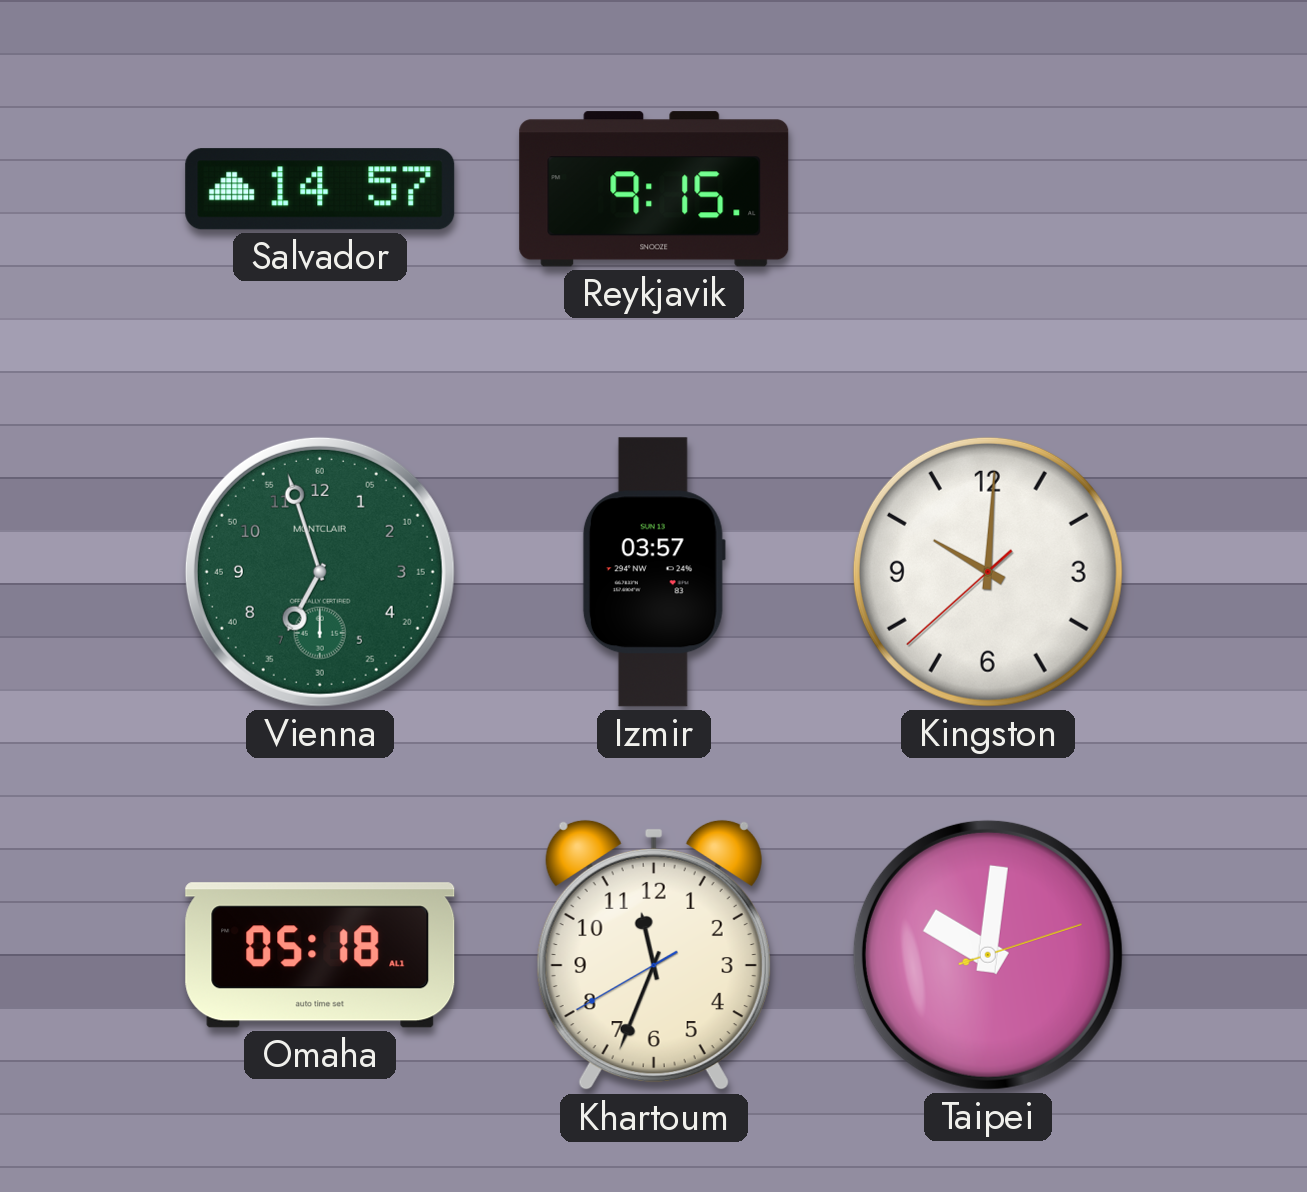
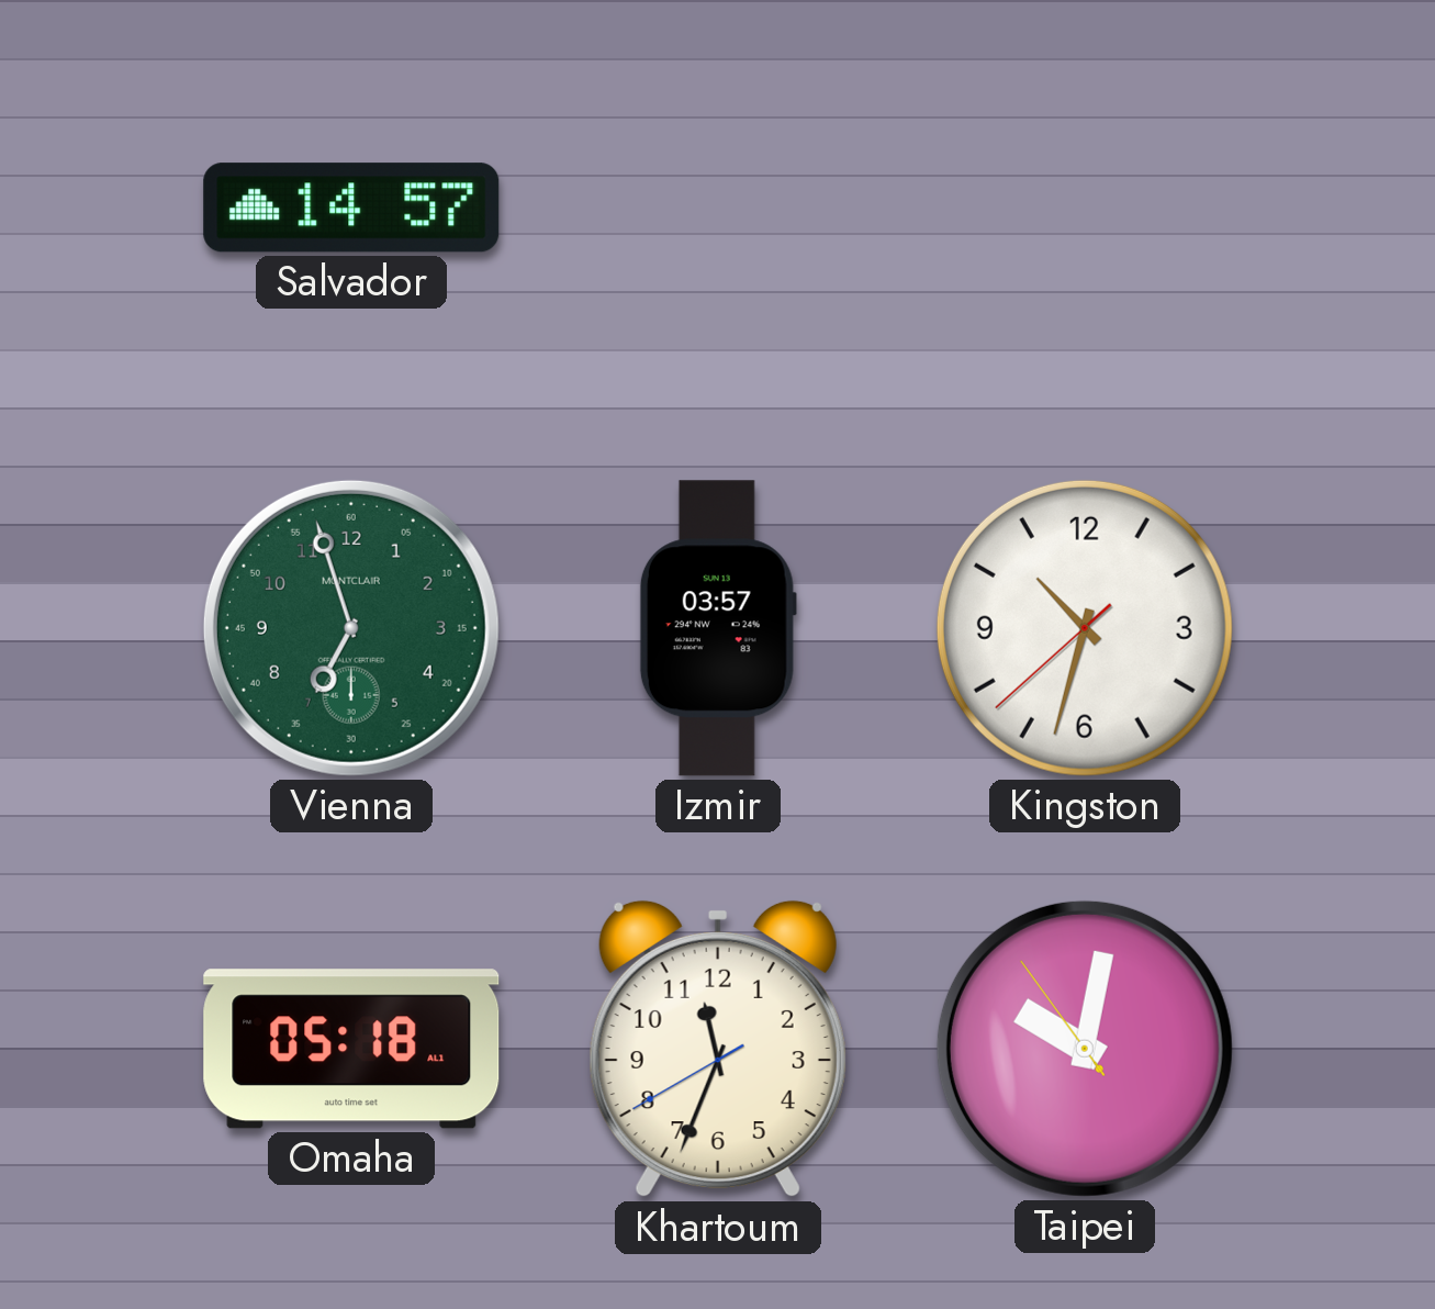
Reykjavik: 9:15 -> none
Kingston: 10:00 -> 10:32
Taipei: 10:01:12 -> 10:01:54
